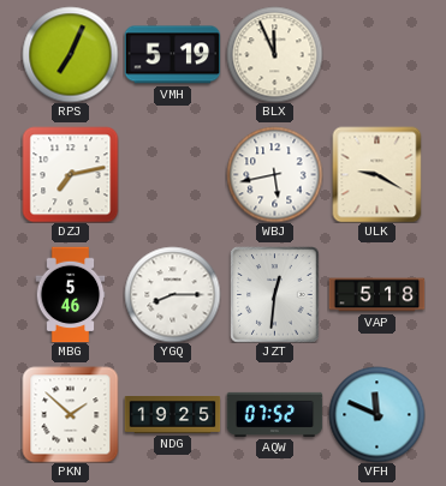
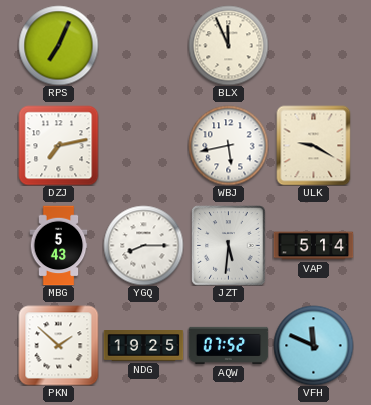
VMH: 5:19 -> none
MBG: 5:46 -> 5:43
JZT: 12:31 -> 5:31
VAP: 5:18 -> 5:14
